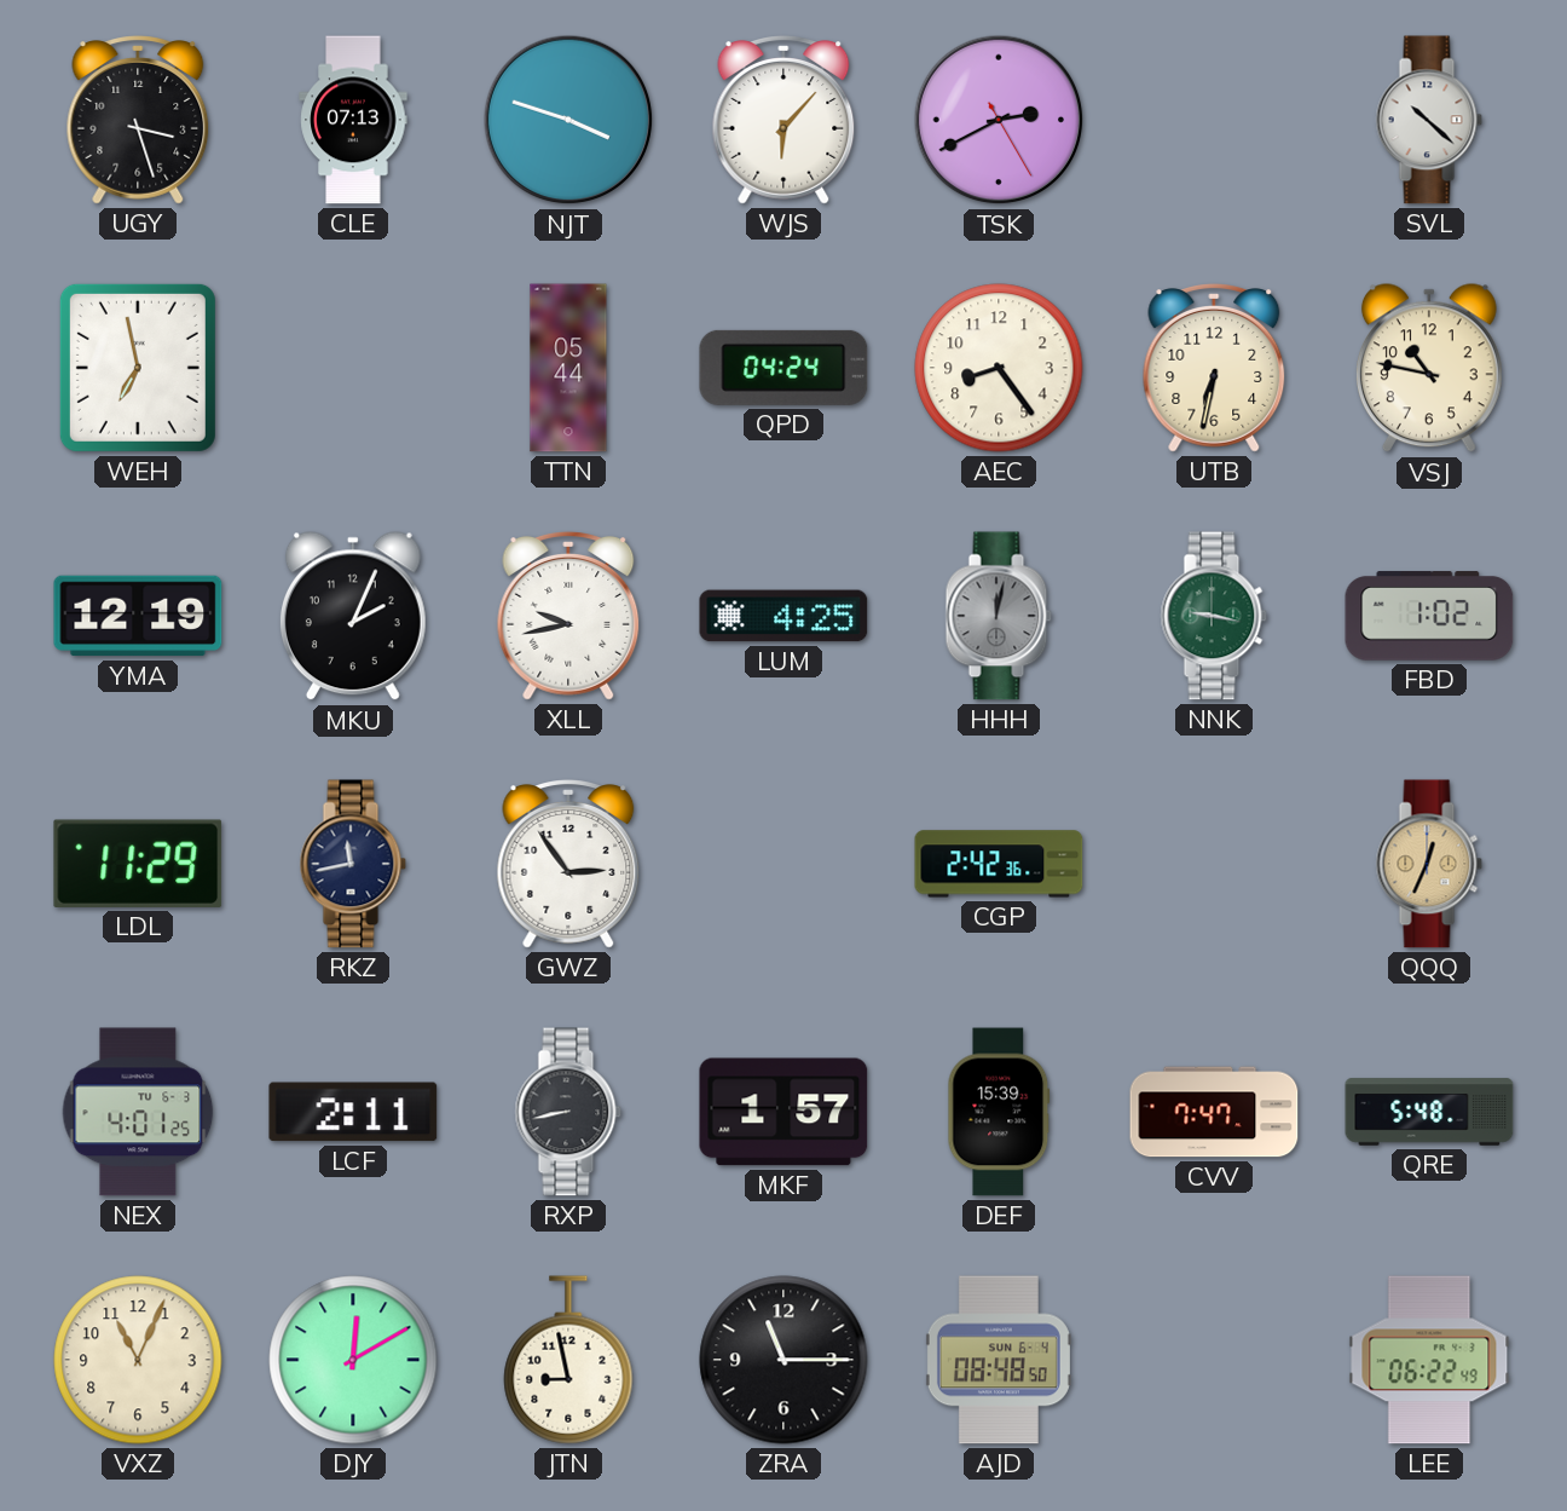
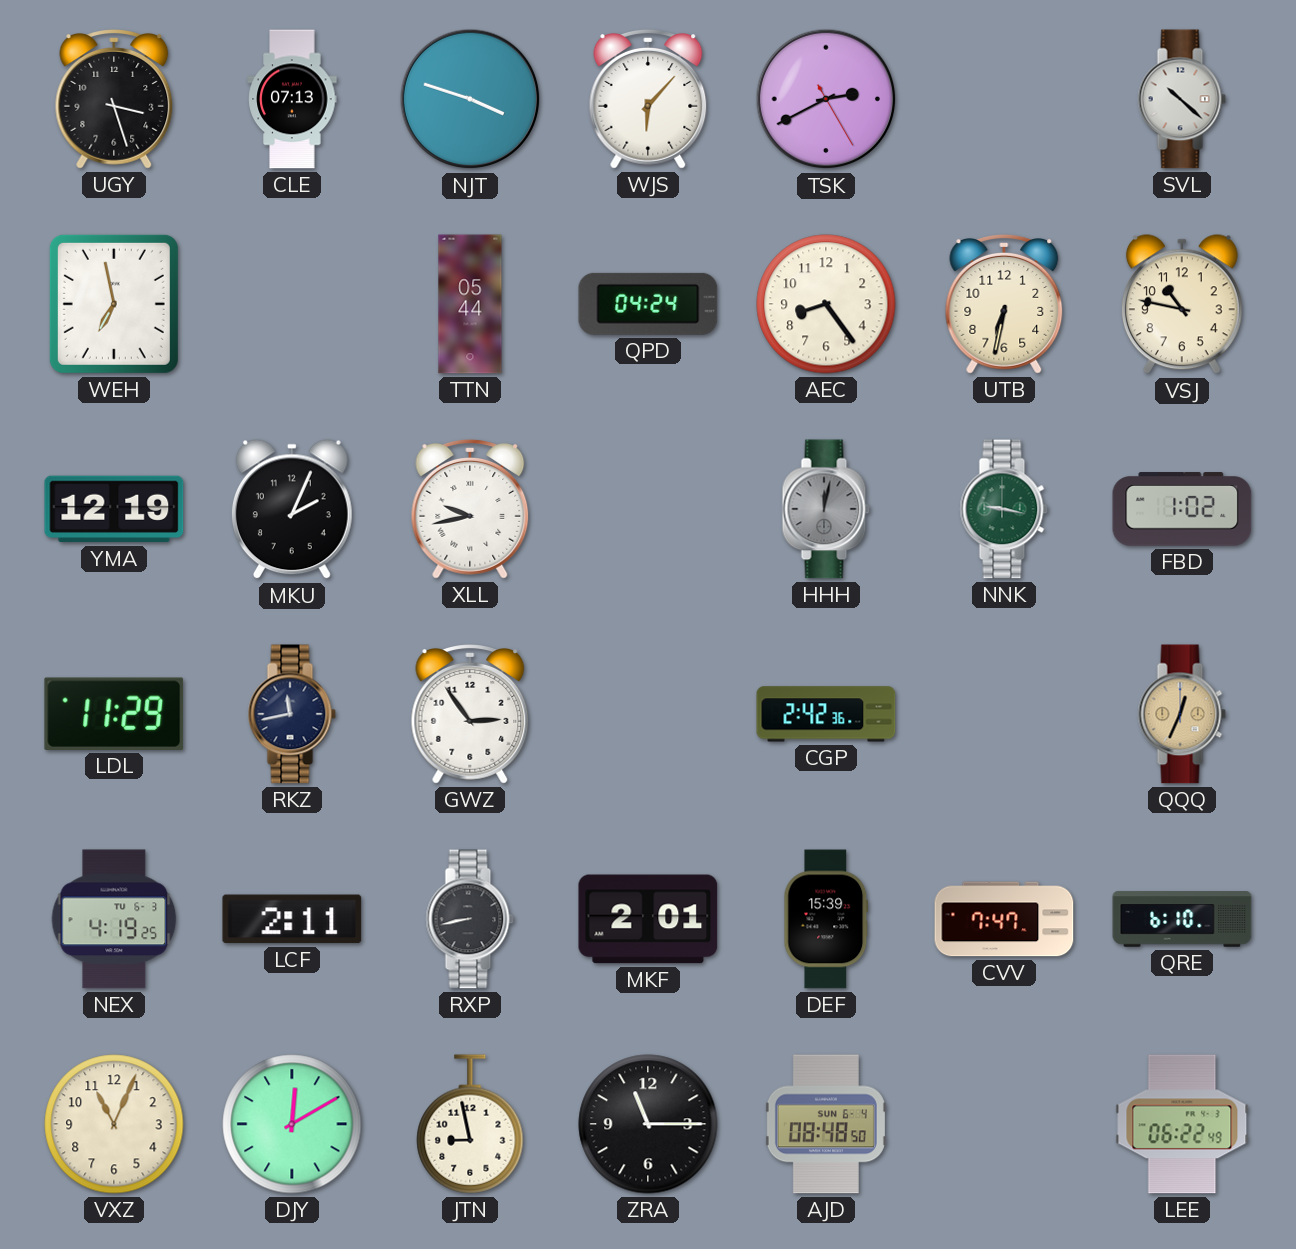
LUM: 4:25 -> none
NEX: 4:01 -> 4:19
MKF: 1:57 -> 2:01
QRE: 5:48 -> 6:10
